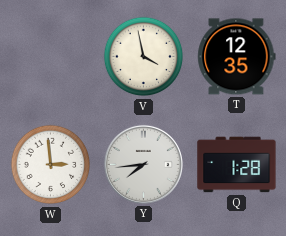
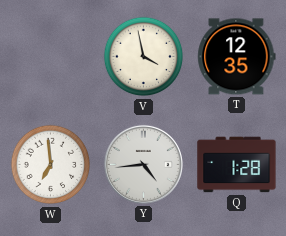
W: 2:59 -> 6:59
Y: 7:44 -> 4:44
